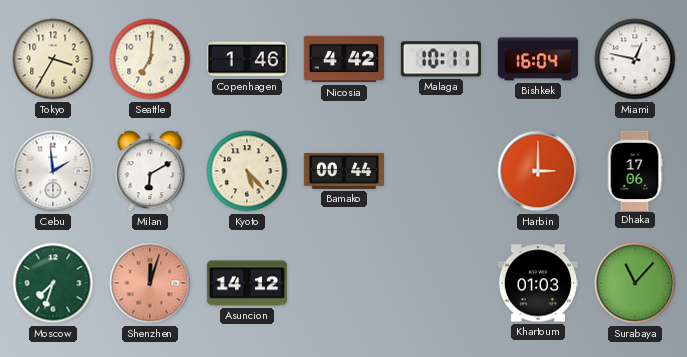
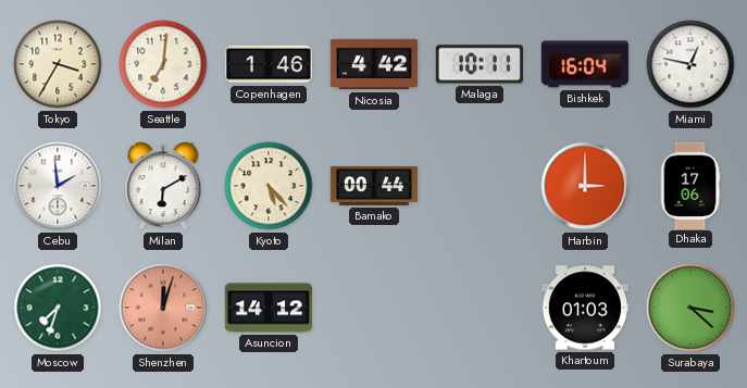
Surabaya: 11:07 -> 3:22
